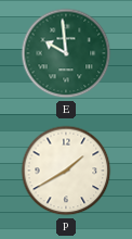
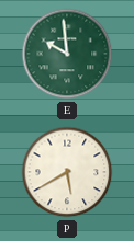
P: 1:40 -> 5:40
